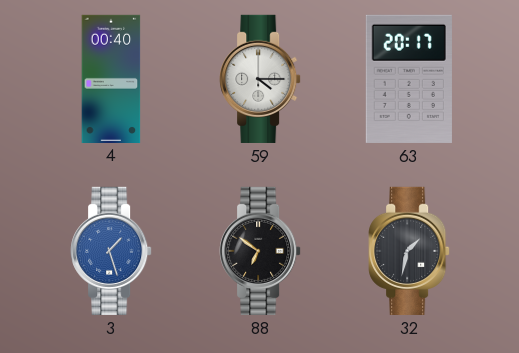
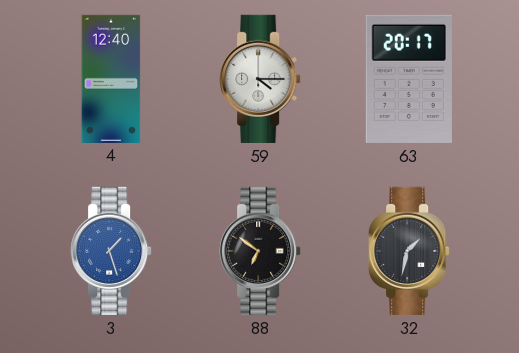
4: 00:40 -> 12:40
